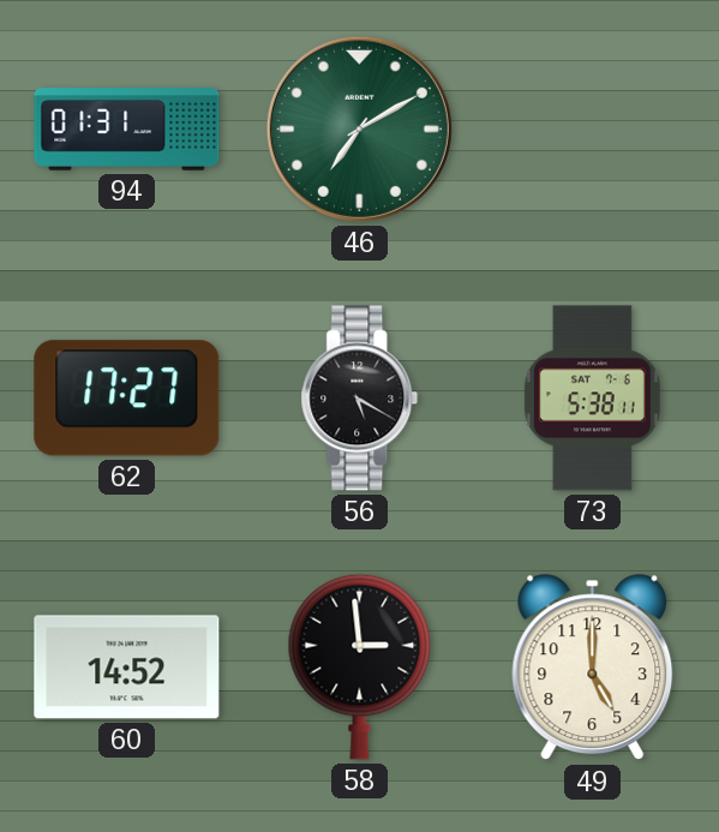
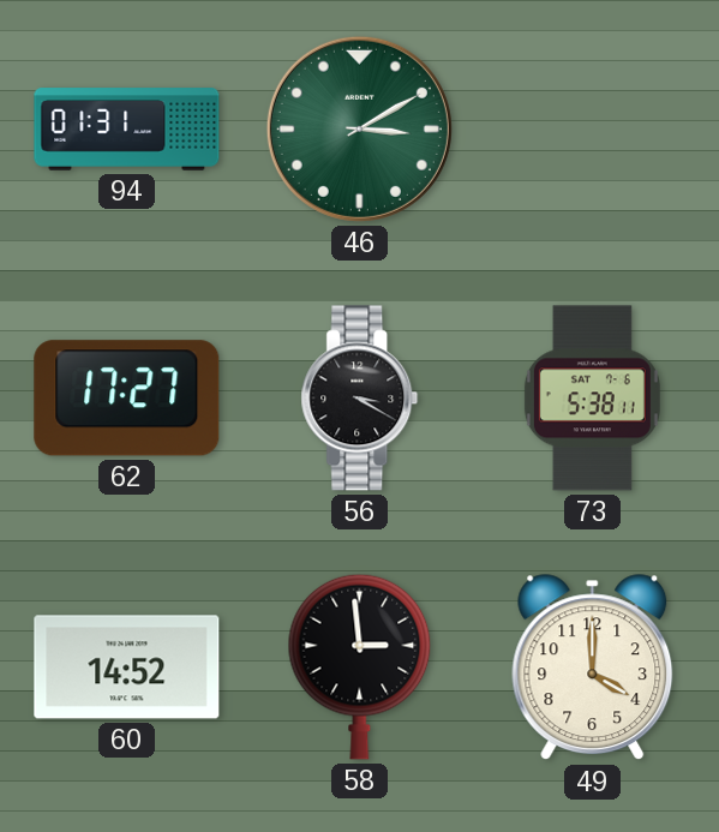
46: 7:10 -> 3:10
56: 5:20 -> 3:20
49: 5:00 -> 4:00
